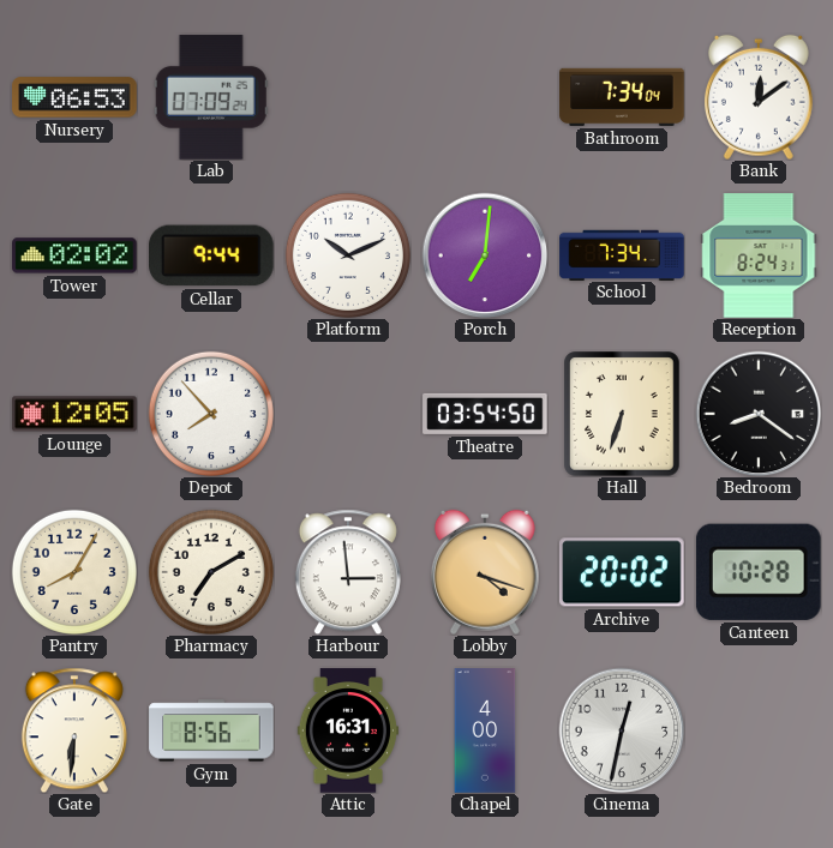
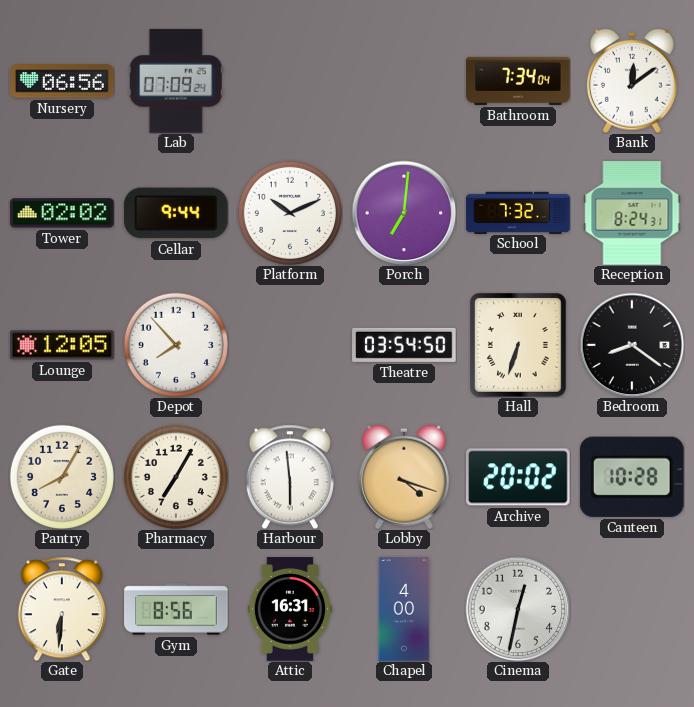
Nursery: 06:53 -> 06:56
School: 7:34 -> 7:32
Pharmacy: 7:10 -> 7:05
Harbour: 2:59 -> 5:59
